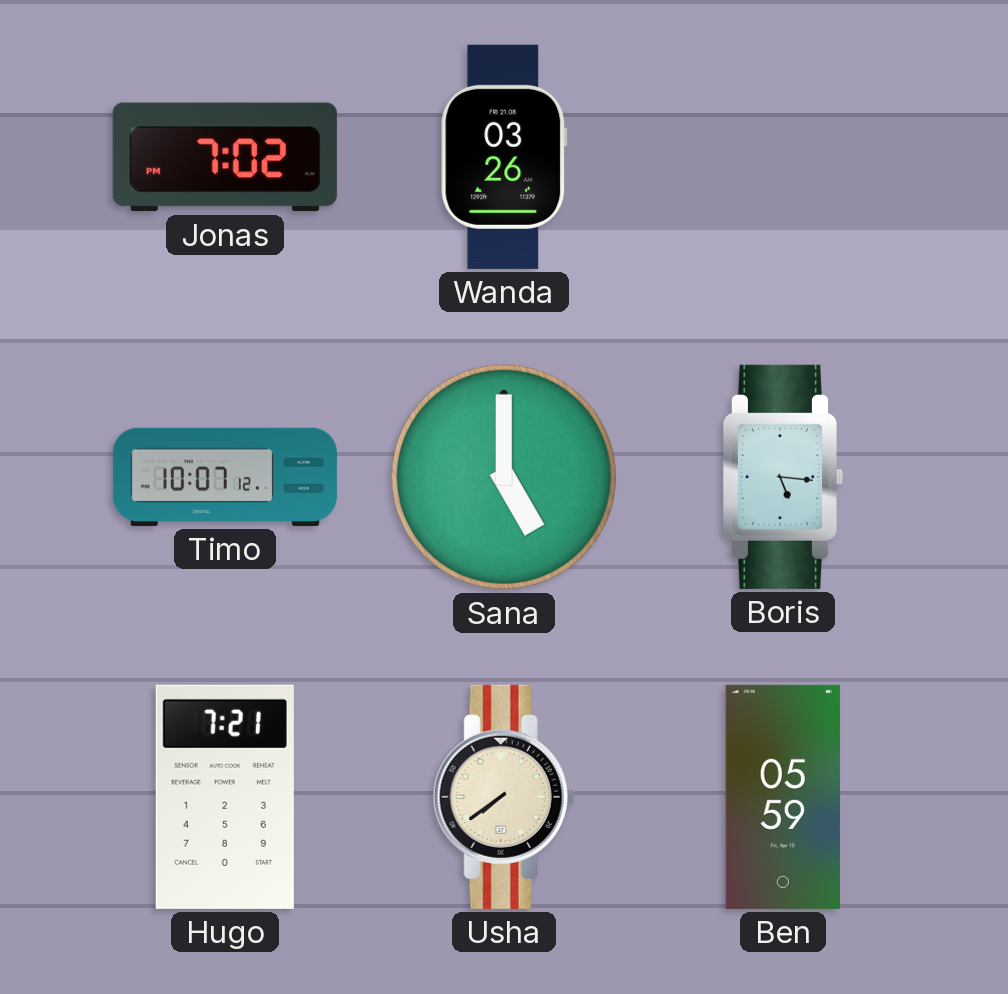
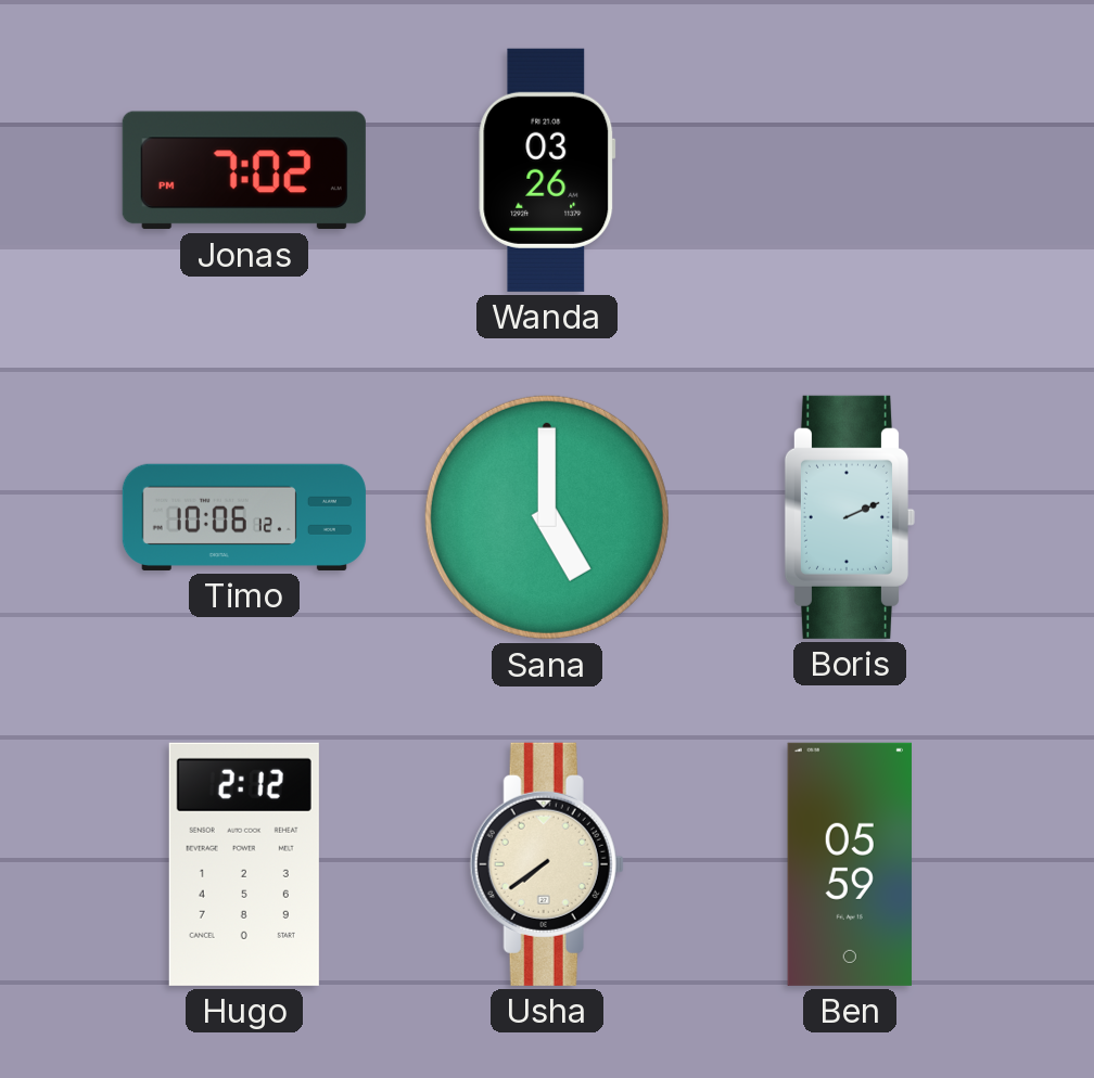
Timo: 10:07 -> 10:06
Boris: 5:16 -> 2:11
Hugo: 7:21 -> 2:12
